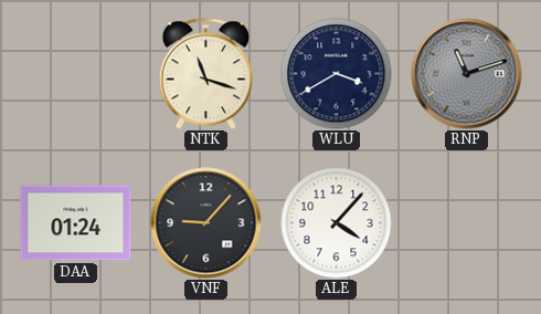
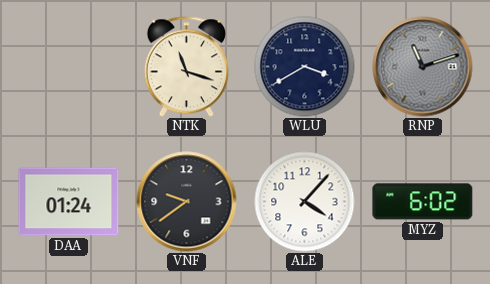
VNF: 9:07 -> 9:39
MYZ: none -> 6:02
